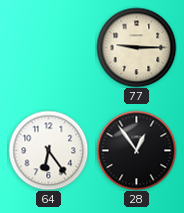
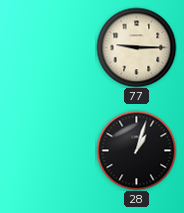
64: 6:24 -> none
28: 12:54 -> 1:03
